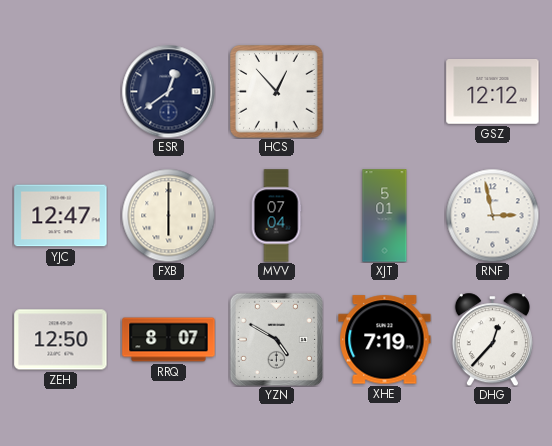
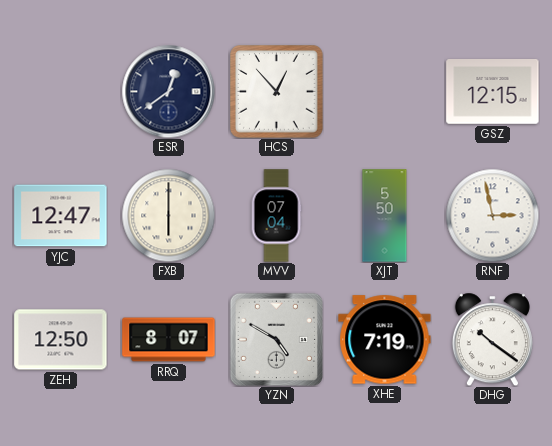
GSZ: 12:12 -> 12:15
XJT: 5:01 -> 5:50
DHG: 12:37 -> 10:21
